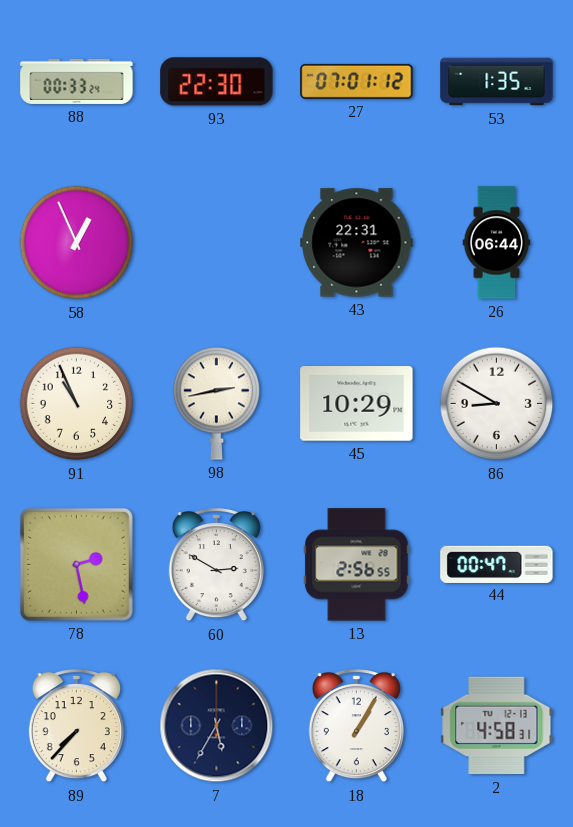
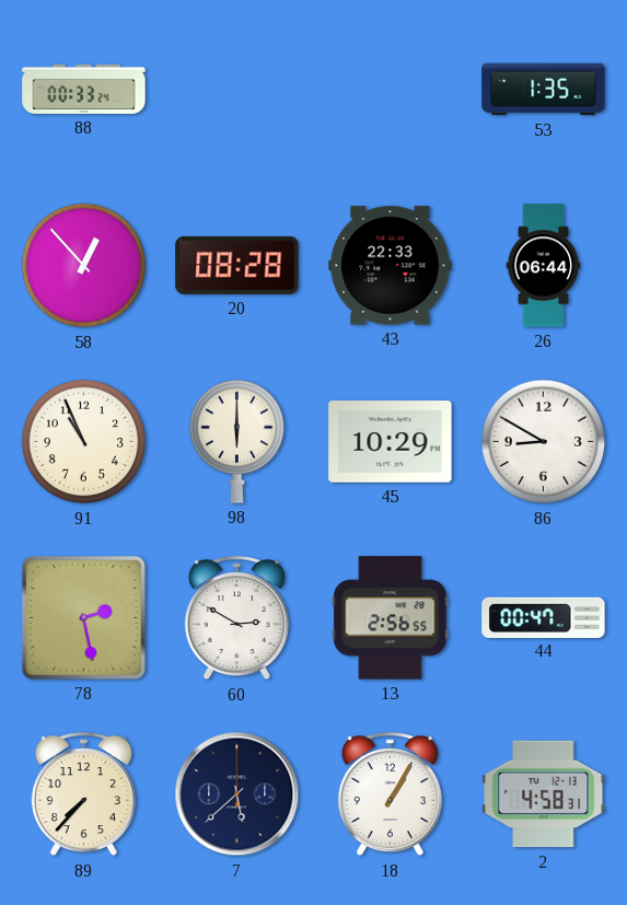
93: 22:30 -> none
27: 07:01 -> none
58: 12:56 -> 12:53
20: none -> 08:28
43: 22:31 -> 22:33
98: 2:43 -> 6:00
7: 5:35 -> 5:38
